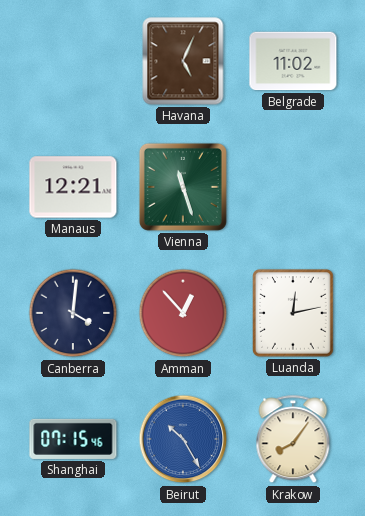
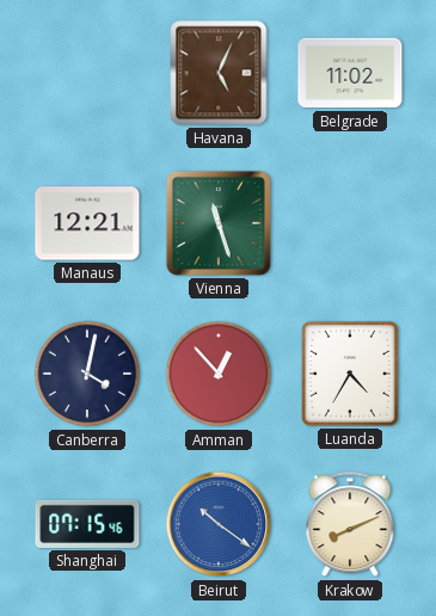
Canberra: 4:01 -> 4:02
Luanda: 12:13 -> 4:35
Beirut: 10:25 -> 10:21
Krakow: 8:06 -> 8:11
